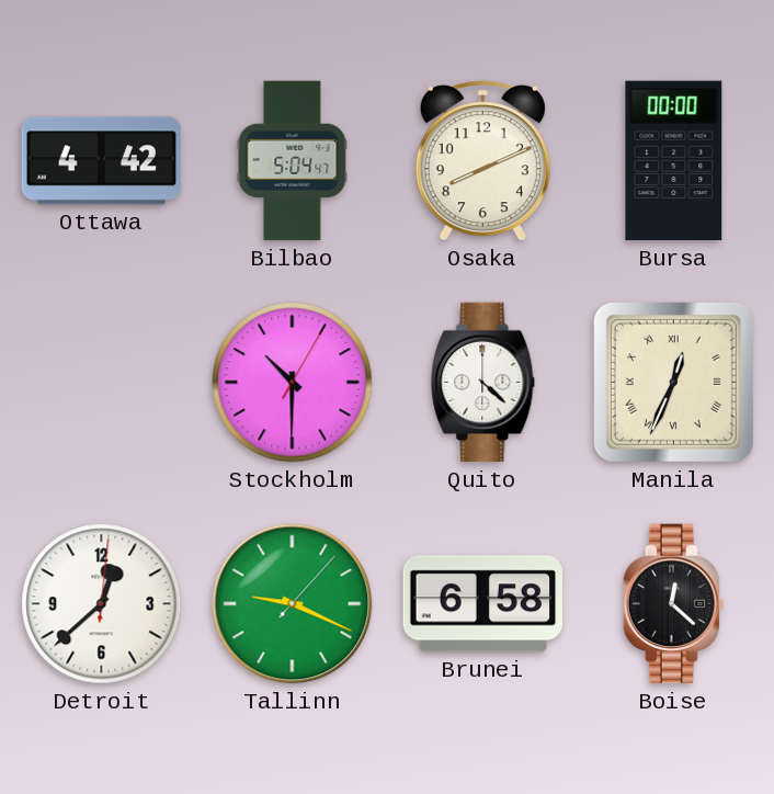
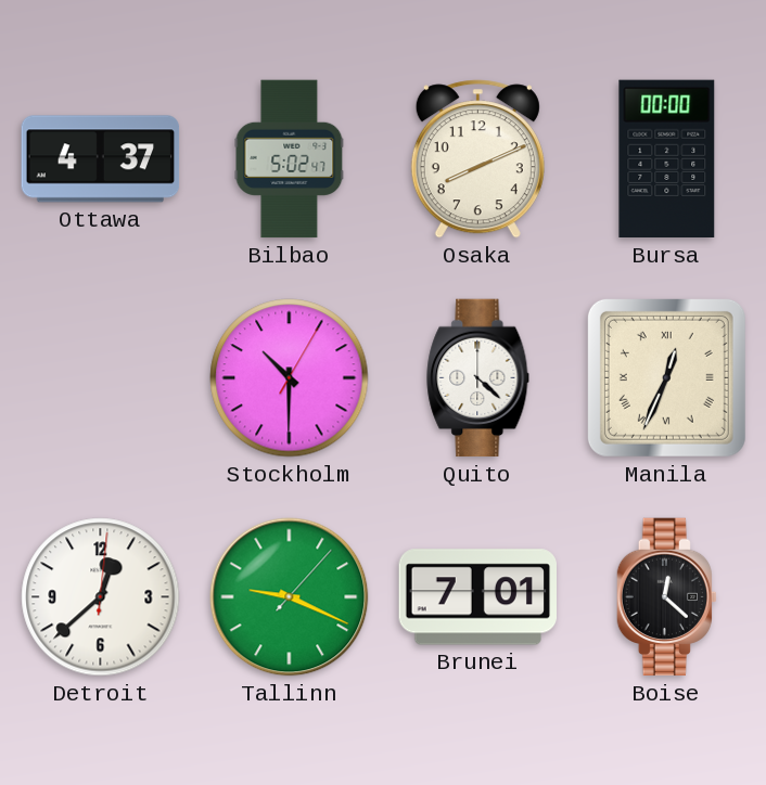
Ottawa: 4:42 -> 4:37
Bilbao: 5:04 -> 5:02
Brunei: 6:58 -> 7:01
